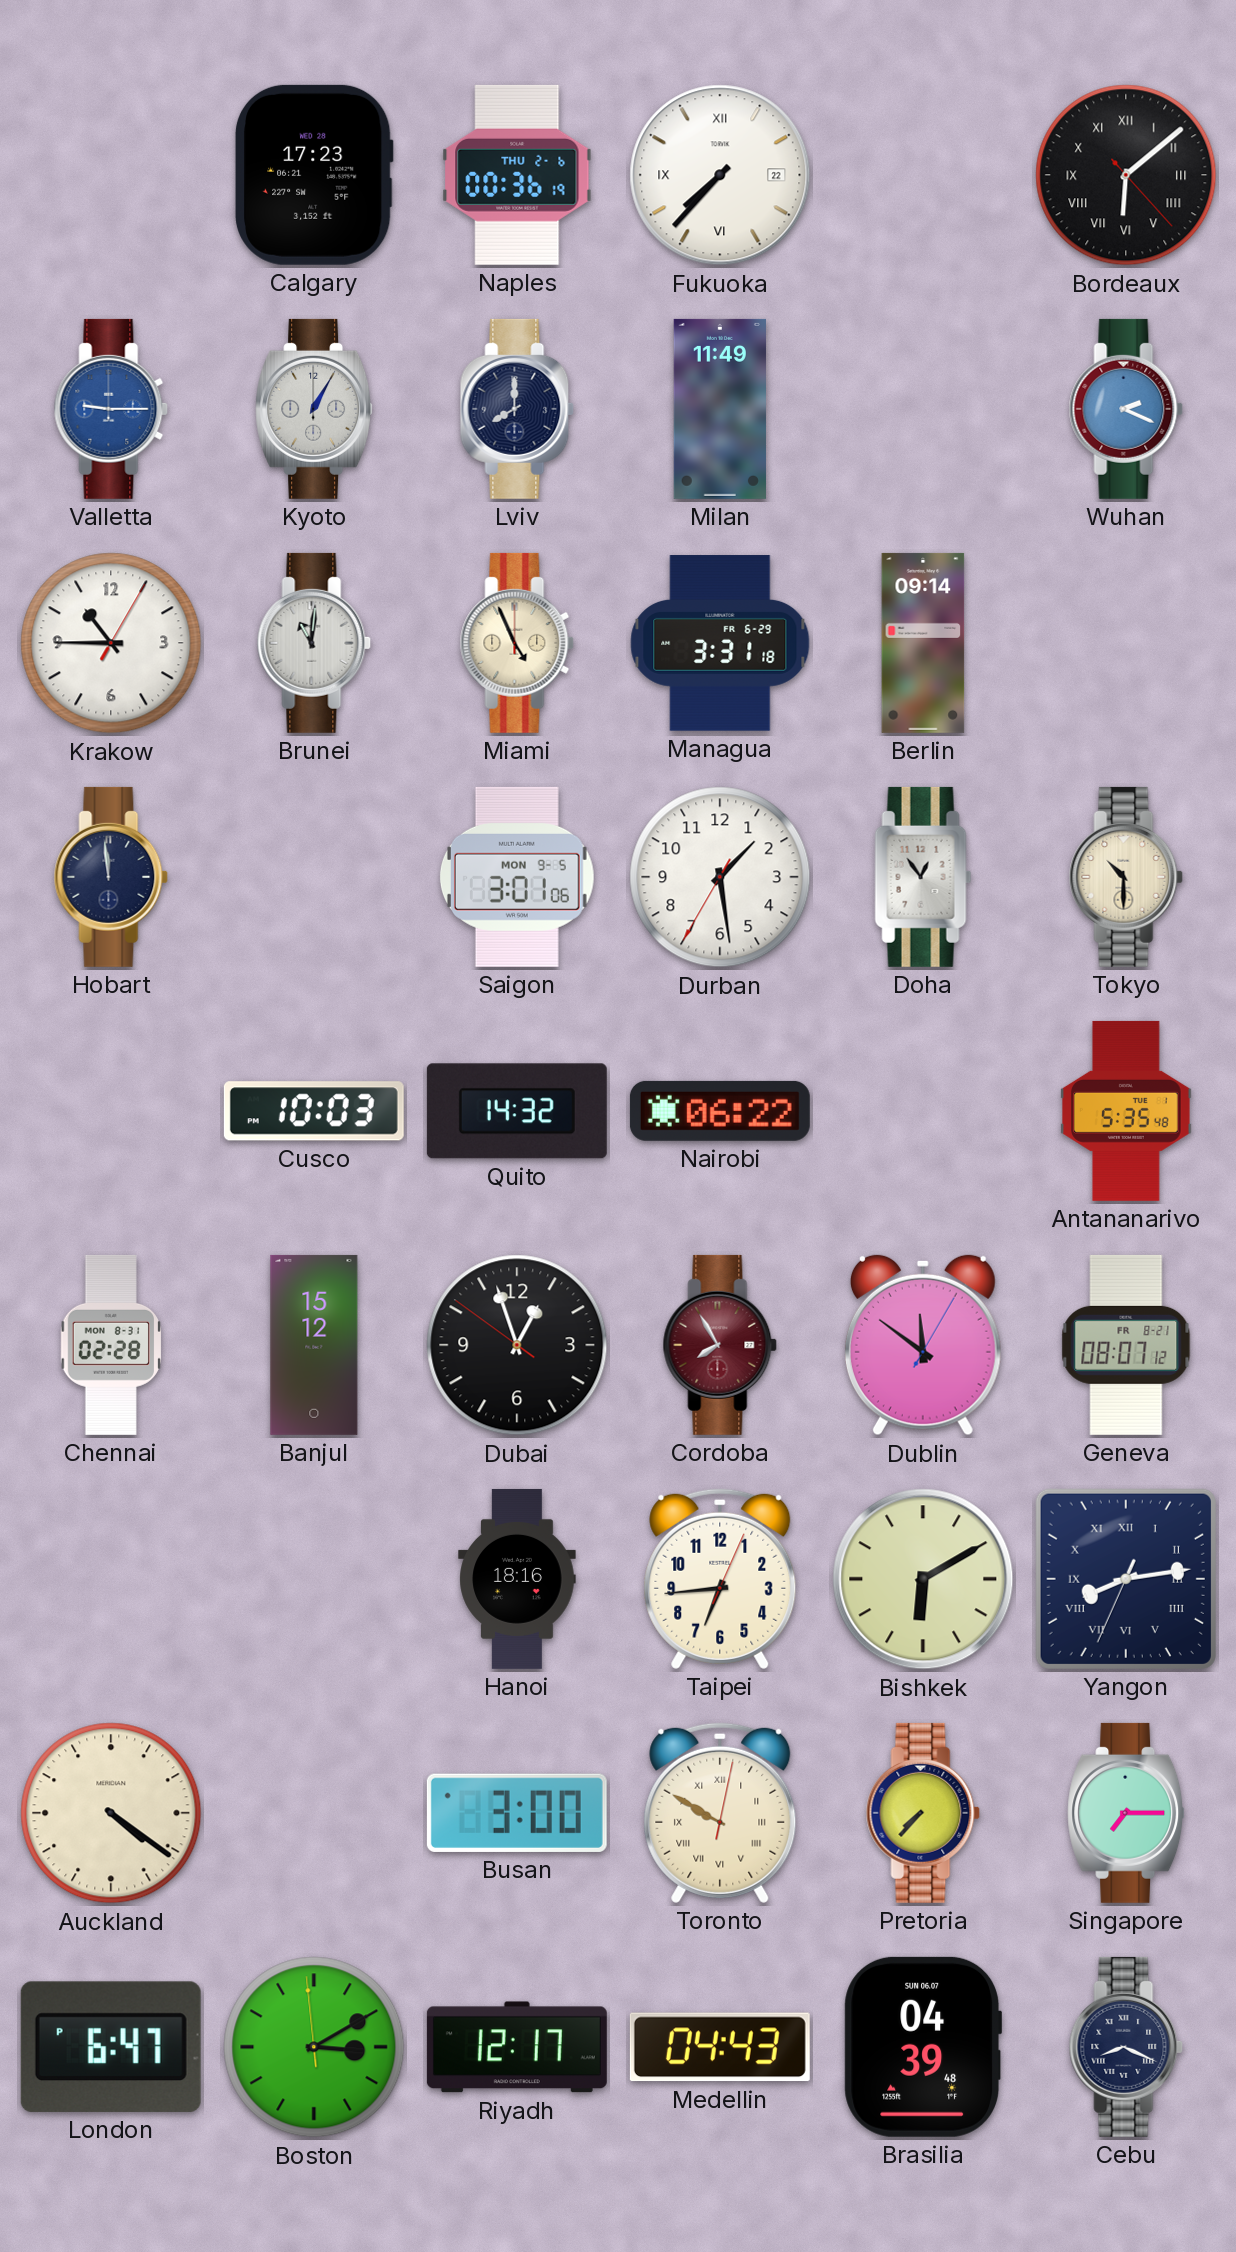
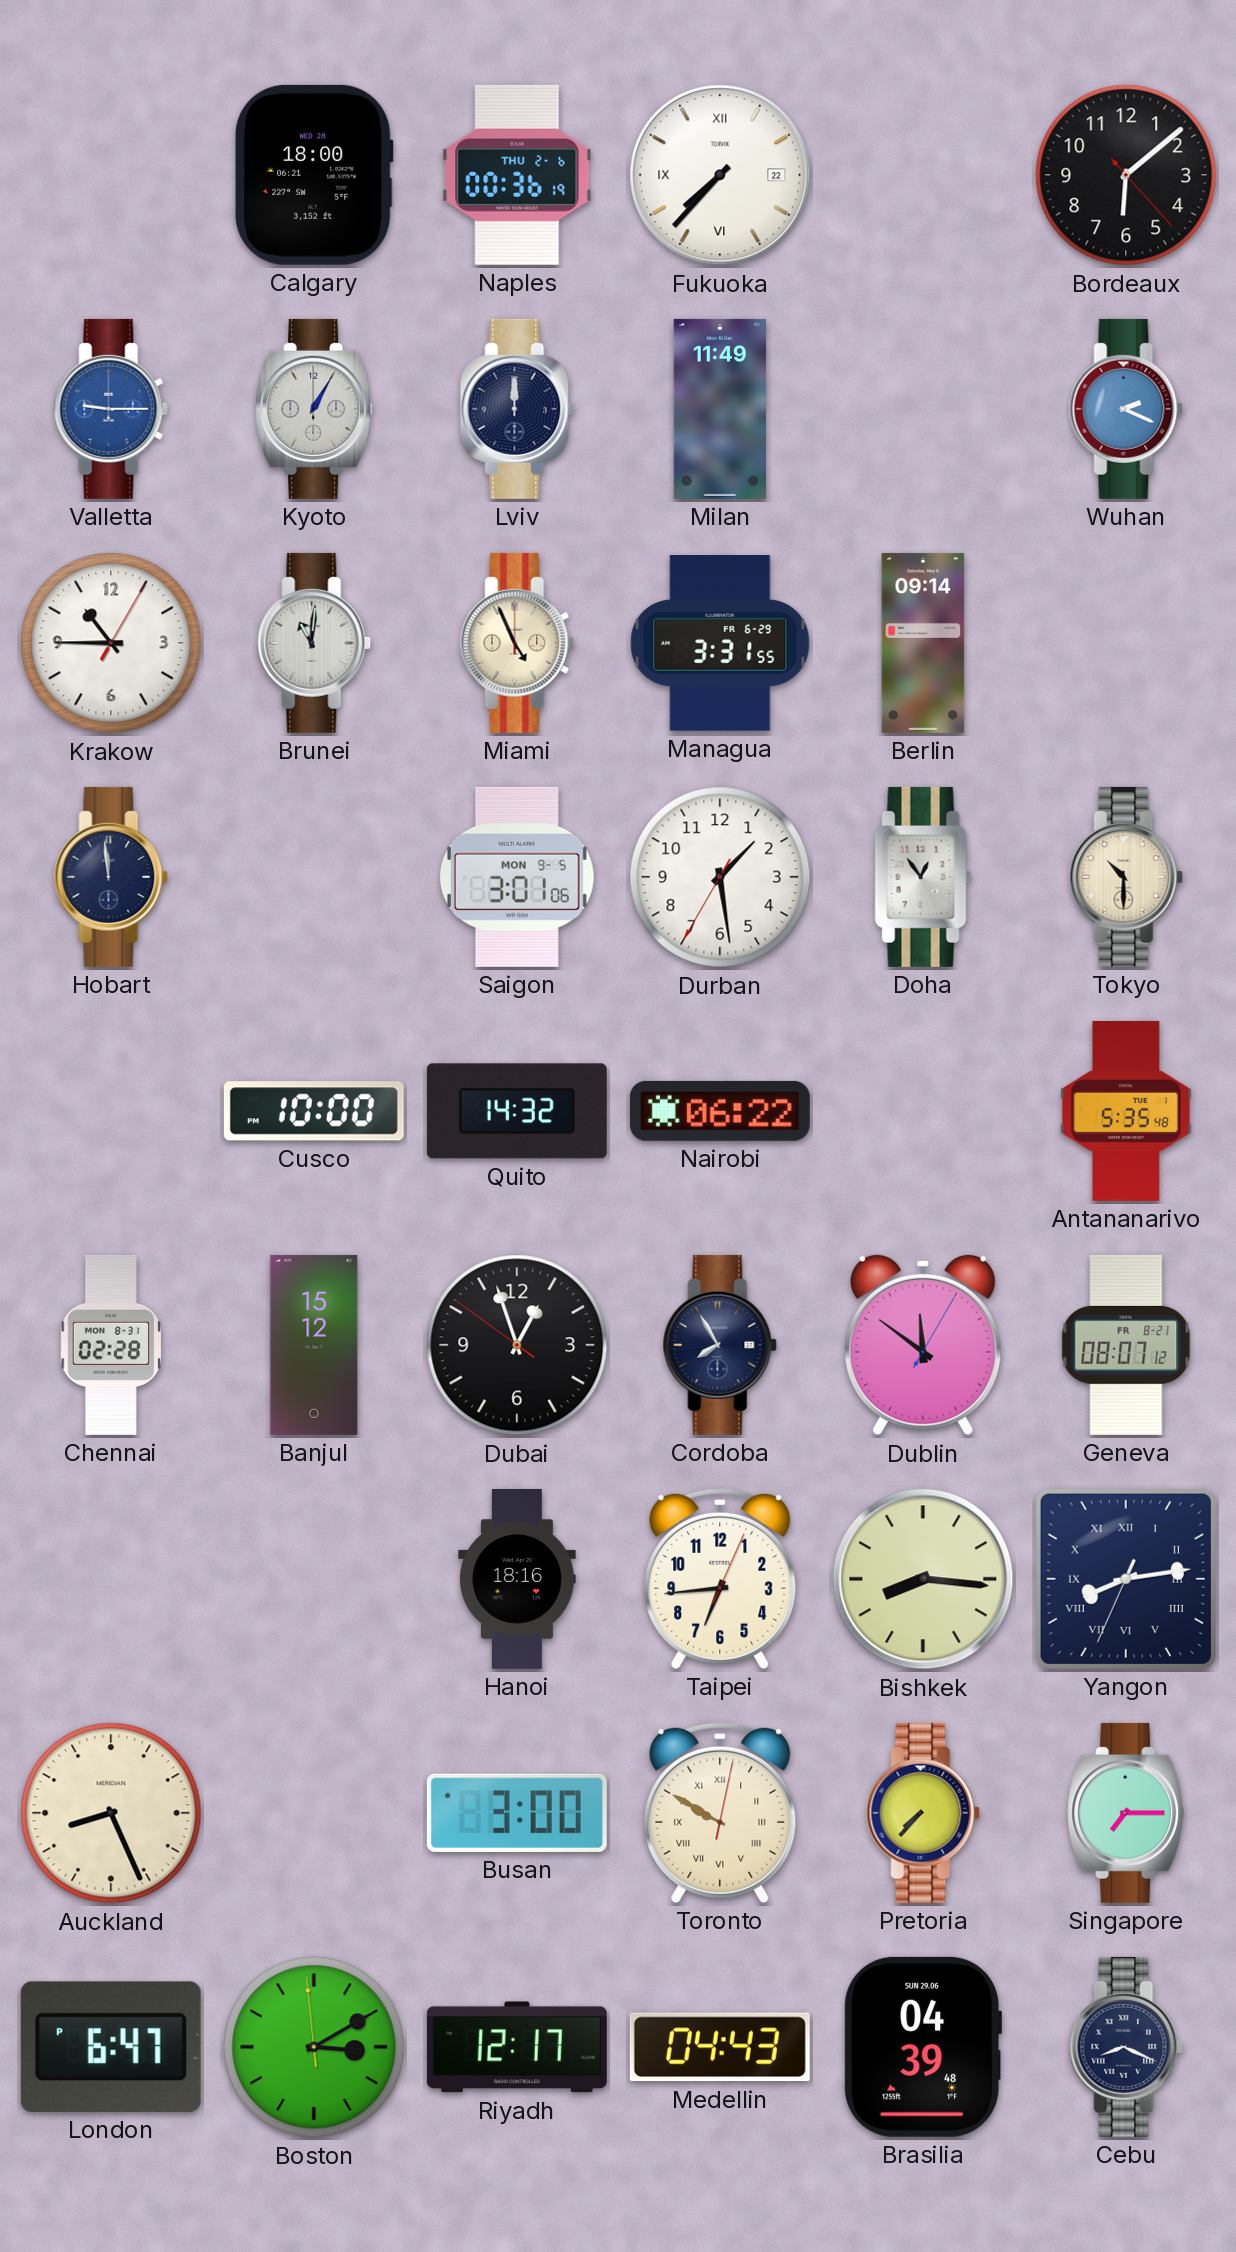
Calgary: 17:23 -> 18:00
Bordeaux numerals: Roman -> Arabic
Lviv: 8:00 -> 12:00
Managua: 3:31:18 -> 3:31:55
Cusco: 10:03 -> 10:00
Cordoba dial: burgundy -> navy
Bishkek: 6:10 -> 8:16
Auckland: 4:21 -> 8:26
Brasilia date: SUN 06.07 -> SUN 29.06
